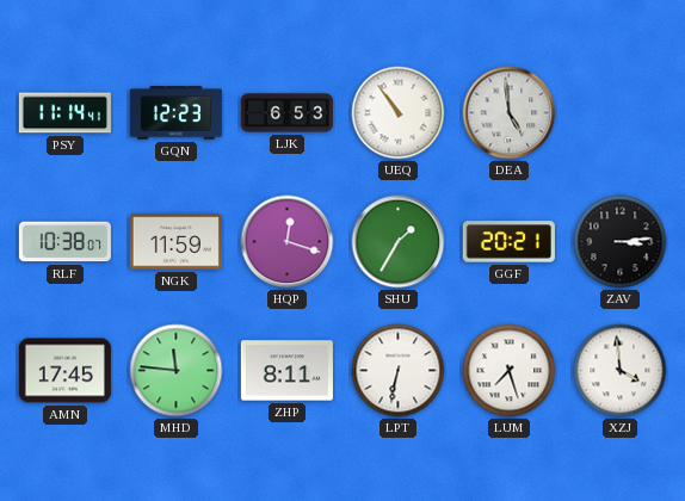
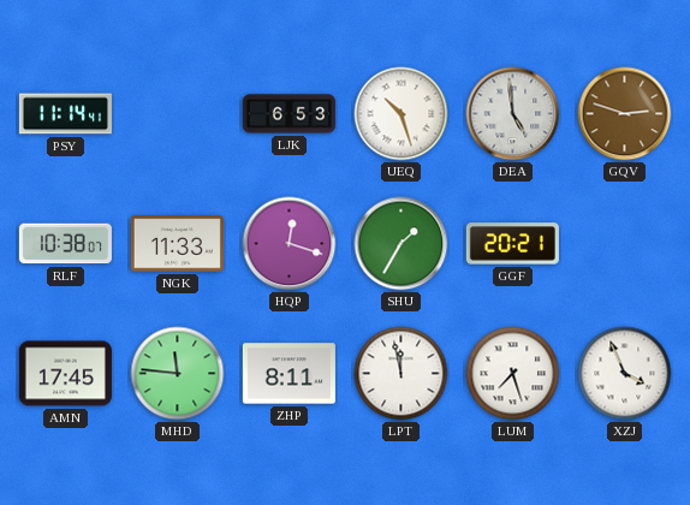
GQN: 12:23 -> none
UEQ: 10:54 -> 10:27
GQV: none -> 2:48
NGK: 11:59 -> 11:33
ZAV: 3:14 -> none
LPT: 6:32 -> 11:58
XZJ: 3:59 -> 3:56
